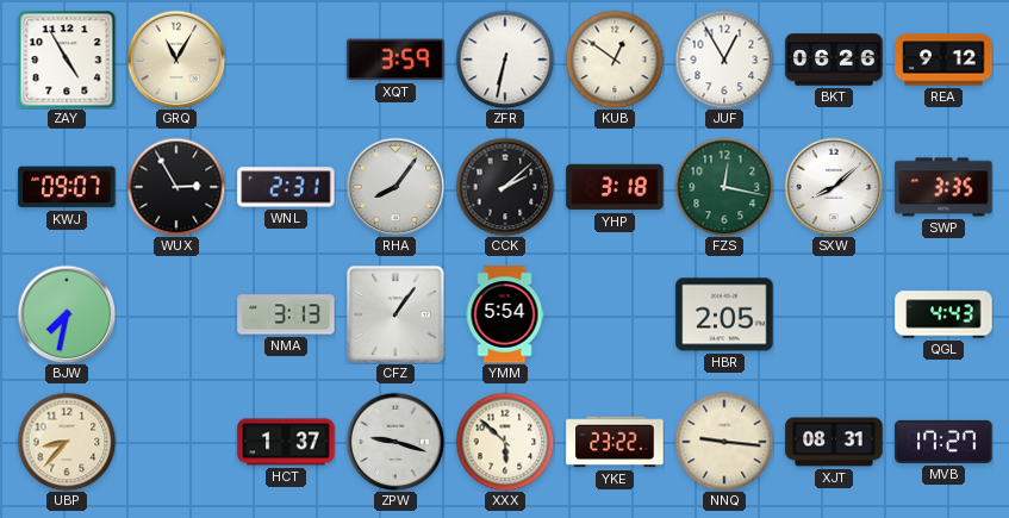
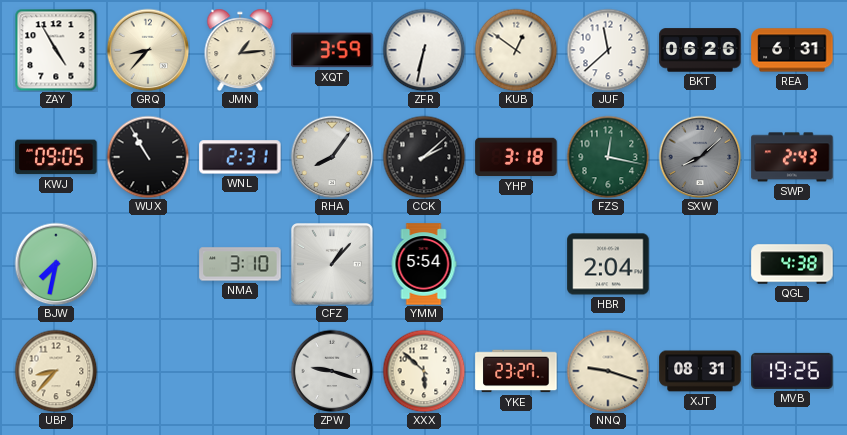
GRQ: 11:05 -> 8:37
JMN: none -> 1:14
JUF: 12:55 -> 11:38
REA: 9:12 -> 6:31
KWJ: 09:07 -> 09:05
WUX: 2:55 -> 10:55
SXW dial: white -> grey
SWP: 3:35 -> 2:43
NMA: 3:13 -> 3:10
CFZ: 1:06 -> 1:07
HBR: 2:05 -> 2:04
QGL: 4:43 -> 4:38
HCT: 1:37 -> none
YKE: 23:22 -> 23:27
NNQ: 9:16 -> 9:18
MVB: 17:27 -> 19:26
